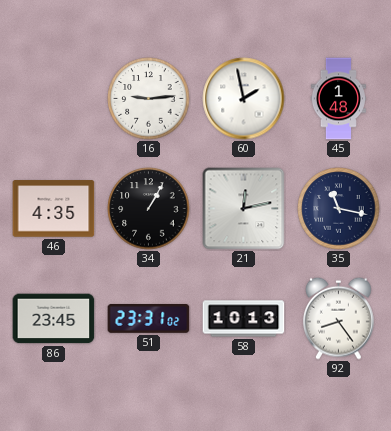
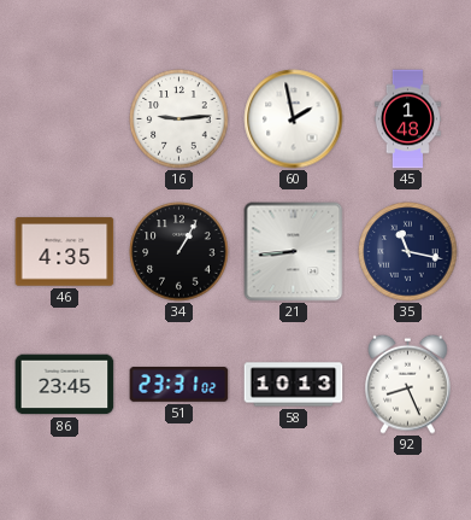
21: 12:13 -> 8:44
92: 8:24 -> 8:26
